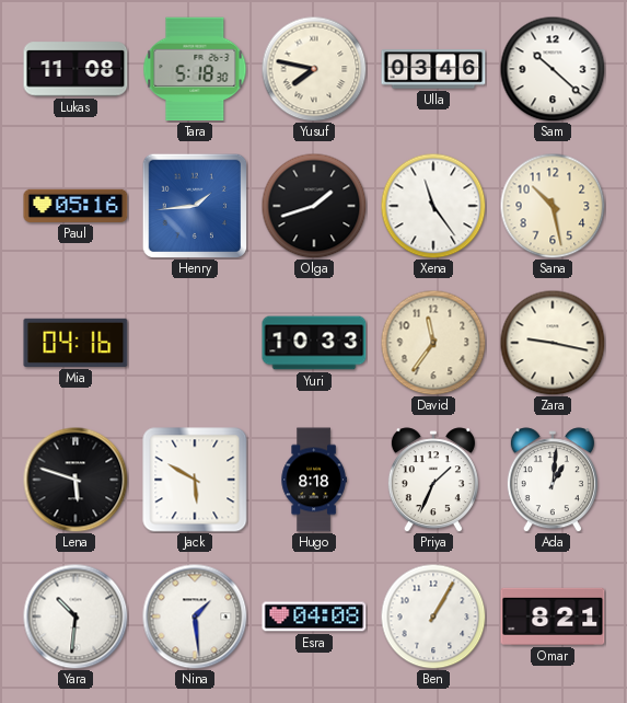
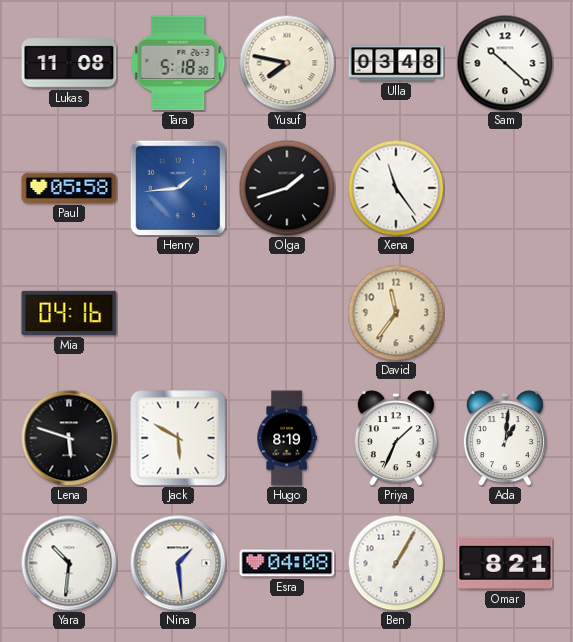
Ulla: 03:46 -> 03:48
Paul: 05:16 -> 05:58
Sana: 10:28 -> none
Yuri: 10:33 -> none
Zara: 9:17 -> none
Hugo: 8:18 -> 8:19
